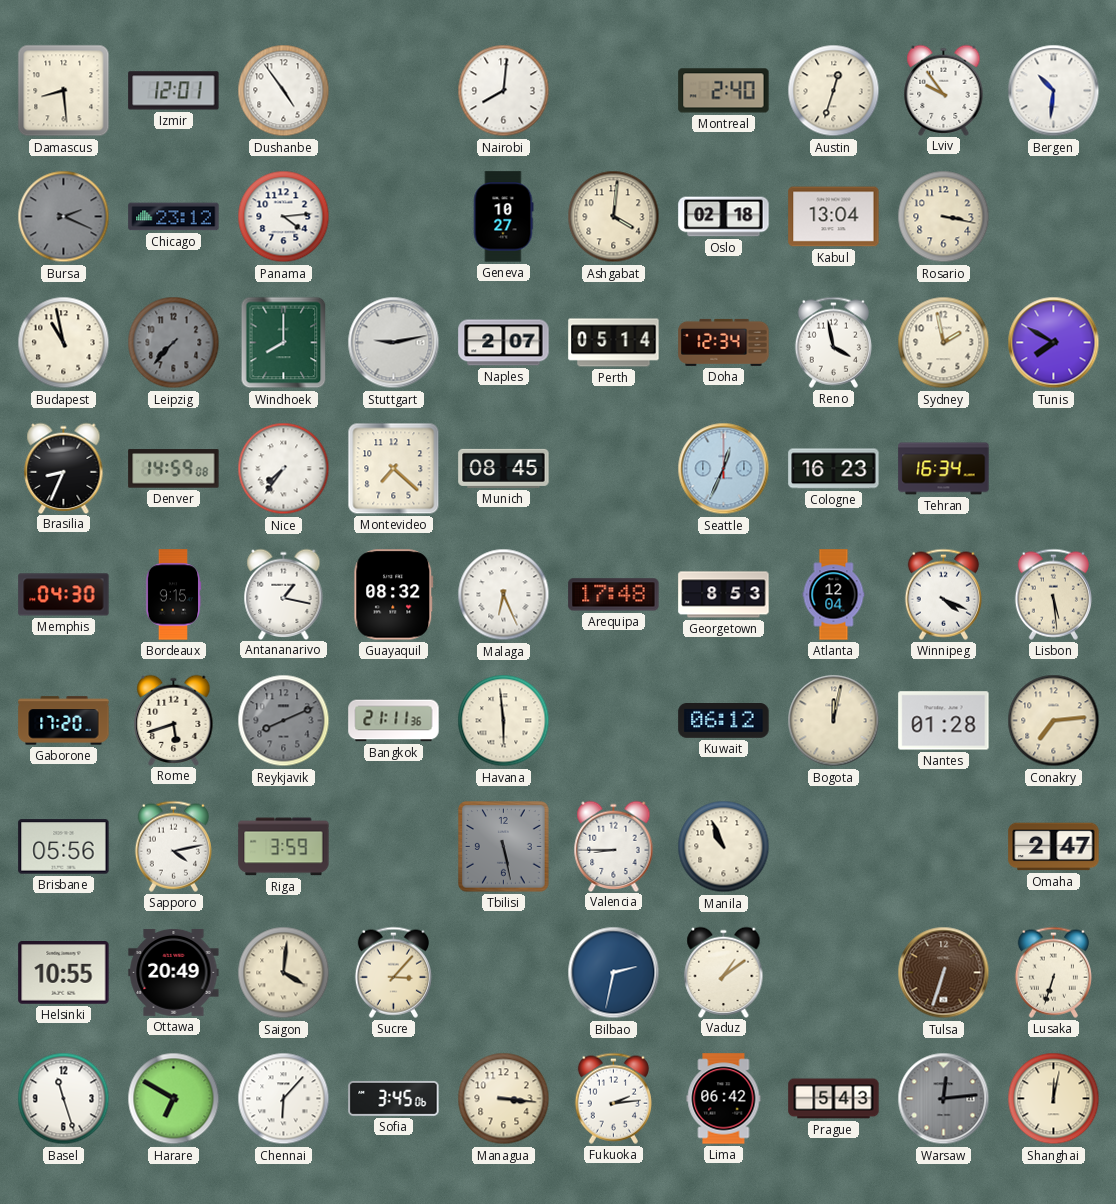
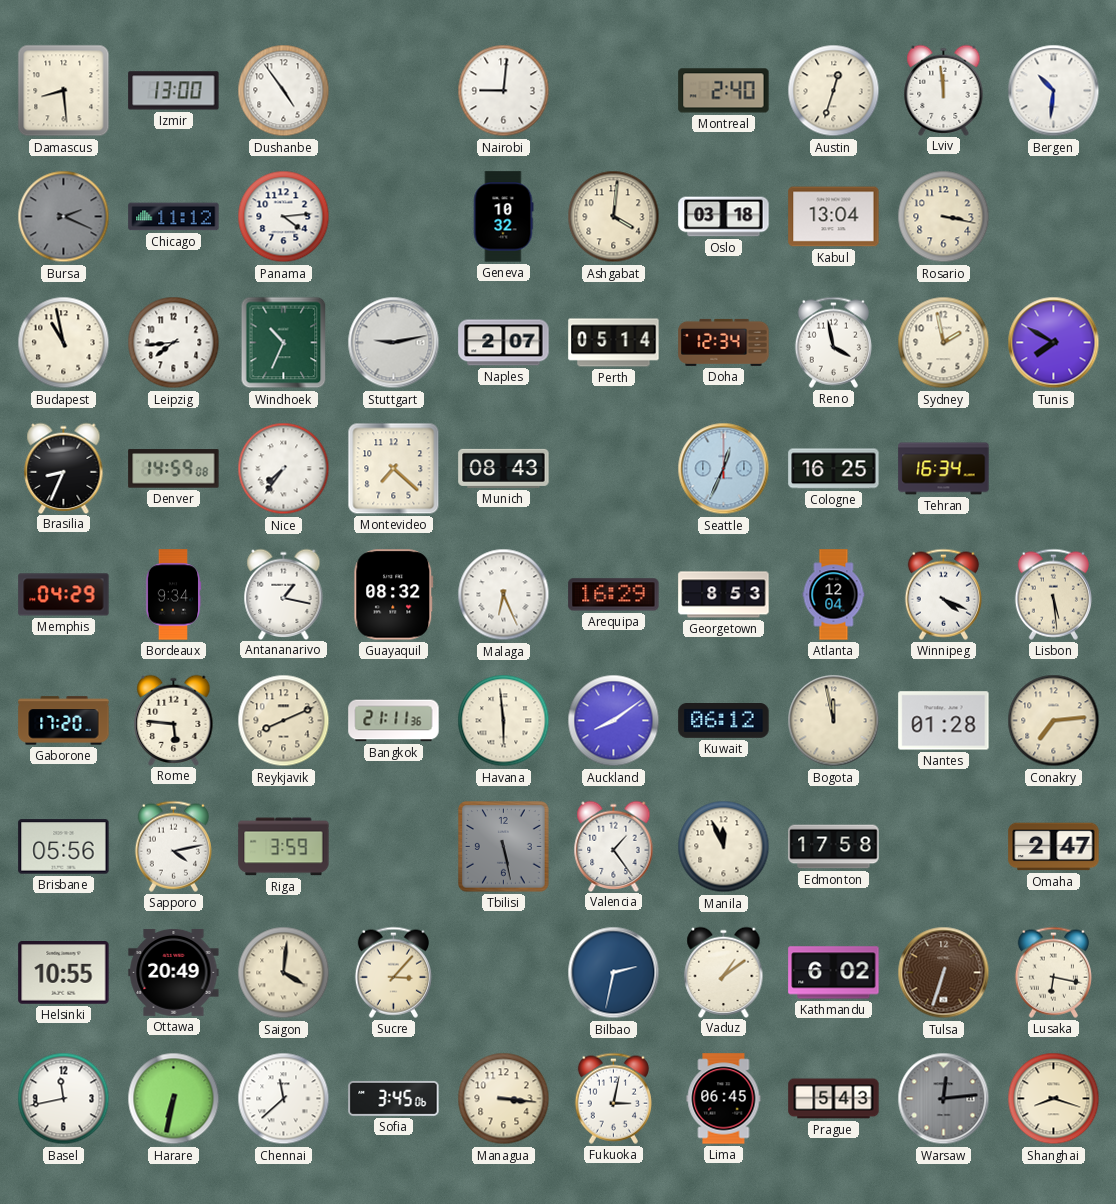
Izmir: 12:01 -> 13:00
Nairobi: 8:01 -> 9:01
Lviv: 9:54 -> 11:59
Chicago: 23:12 -> 11:12
Geneva: 10:27 -> 10:32
Oslo: 02:18 -> 03:18
Leipzig: 7:37 -> 7:44
Leipzig dial: grey -> white
Windhoek: 8:00 -> 10:34
Munich: 08:45 -> 08:43
Cologne: 16:23 -> 16:25
Memphis: 04:30 -> 04:29
Bordeaux: 9:15 -> 9:34
Arequipa: 17:48 -> 16:29
Rome: 5:42 -> 5:46
Reykjavik dial: grey -> cream
Auckland: none -> 8:09
Bogota: 12:02 -> 11:58
Valencia: 8:45 -> 1:24
Manila: 10:56 -> 11:56
Edmonton: none -> 17:58
Kathmandu: none -> 6:02
Lusaka: 6:33 -> 6:17
Basel: 11:27 -> 11:43
Harare: 6:50 -> 6:32
Chennai: 6:07 -> 11:38
Fukuoka: 2:14 -> 3:02
Lima: 06:42 -> 06:45
Shanghai: 12:02 -> 8:18
